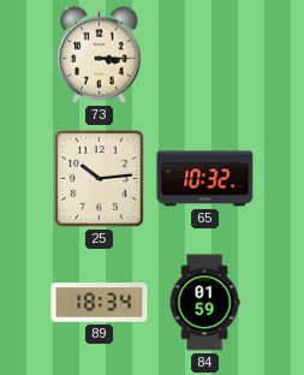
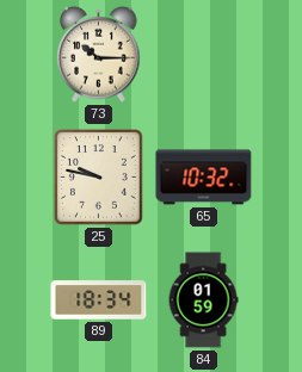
73: 3:15 -> 10:15
25: 10:14 -> 9:47
